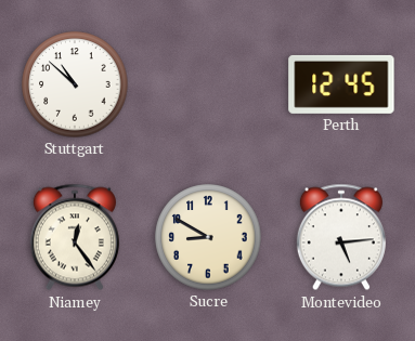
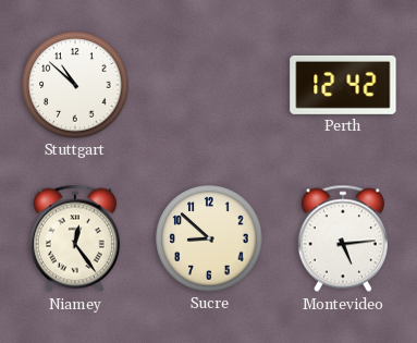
Perth: 12:45 -> 12:42
Sucre: 8:50 -> 8:52
